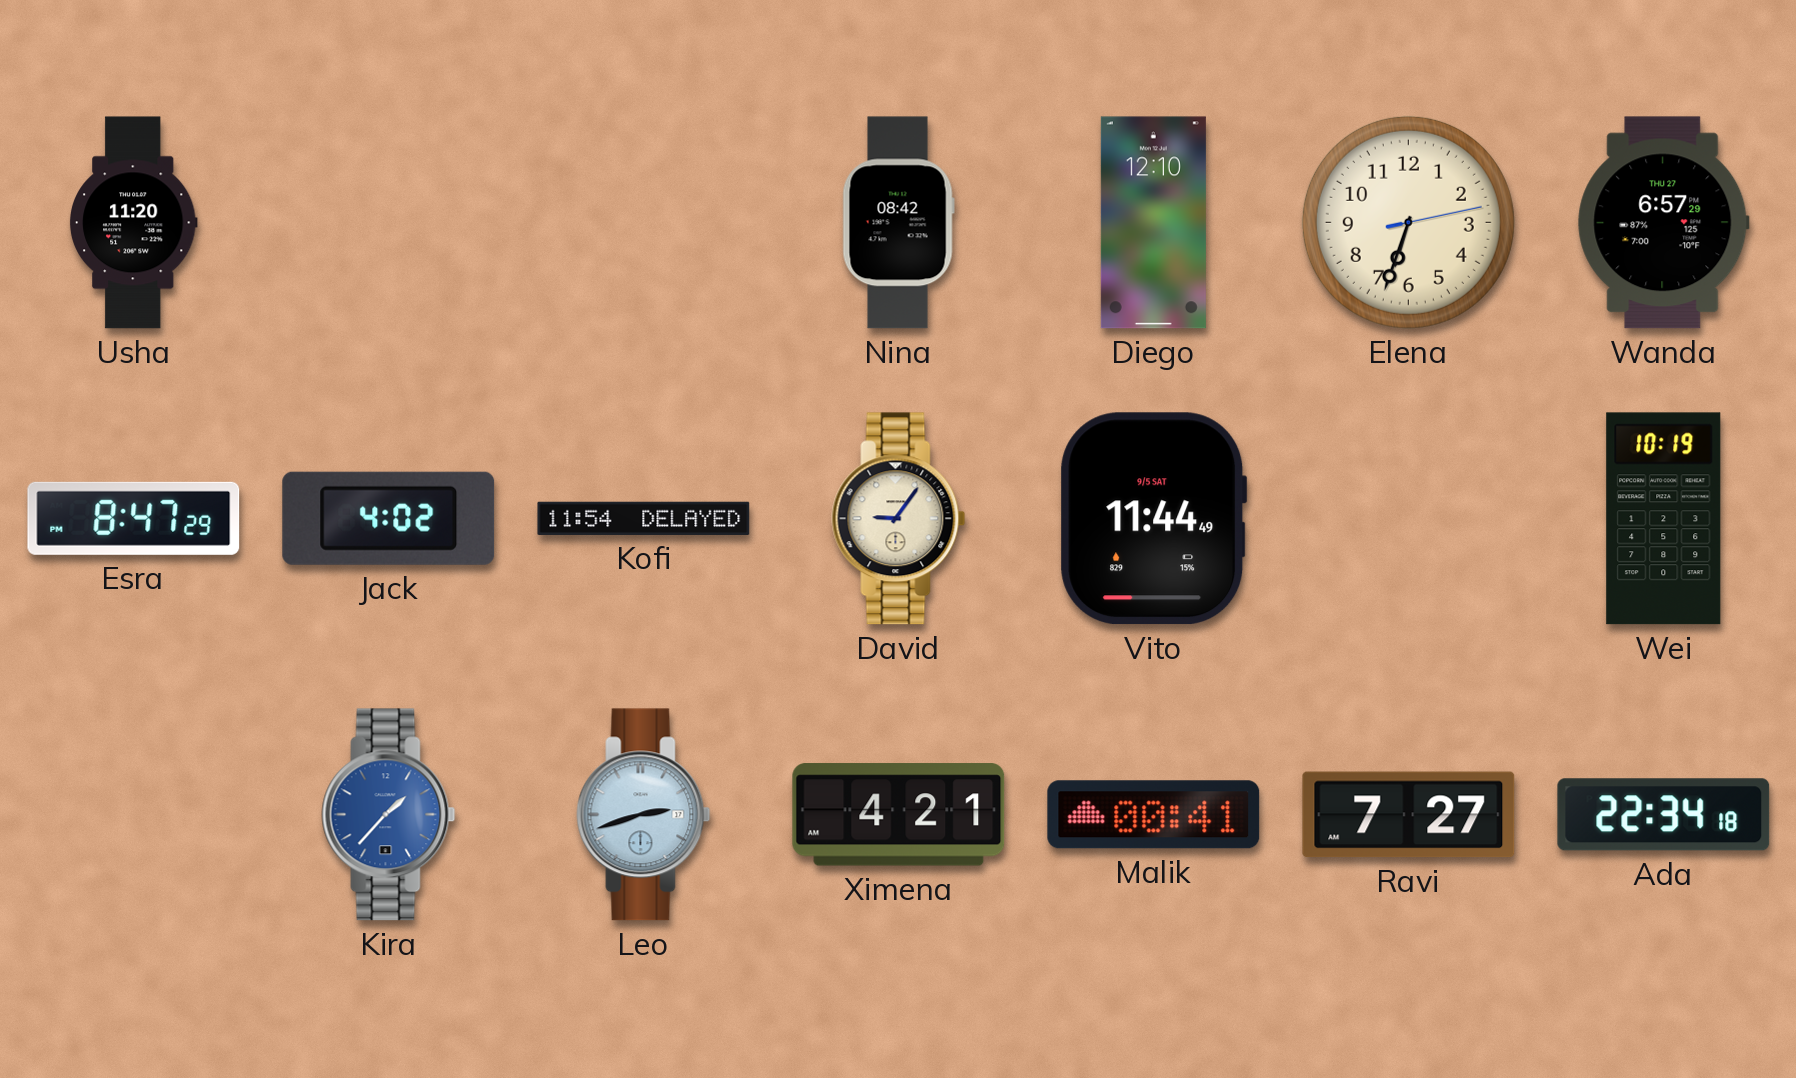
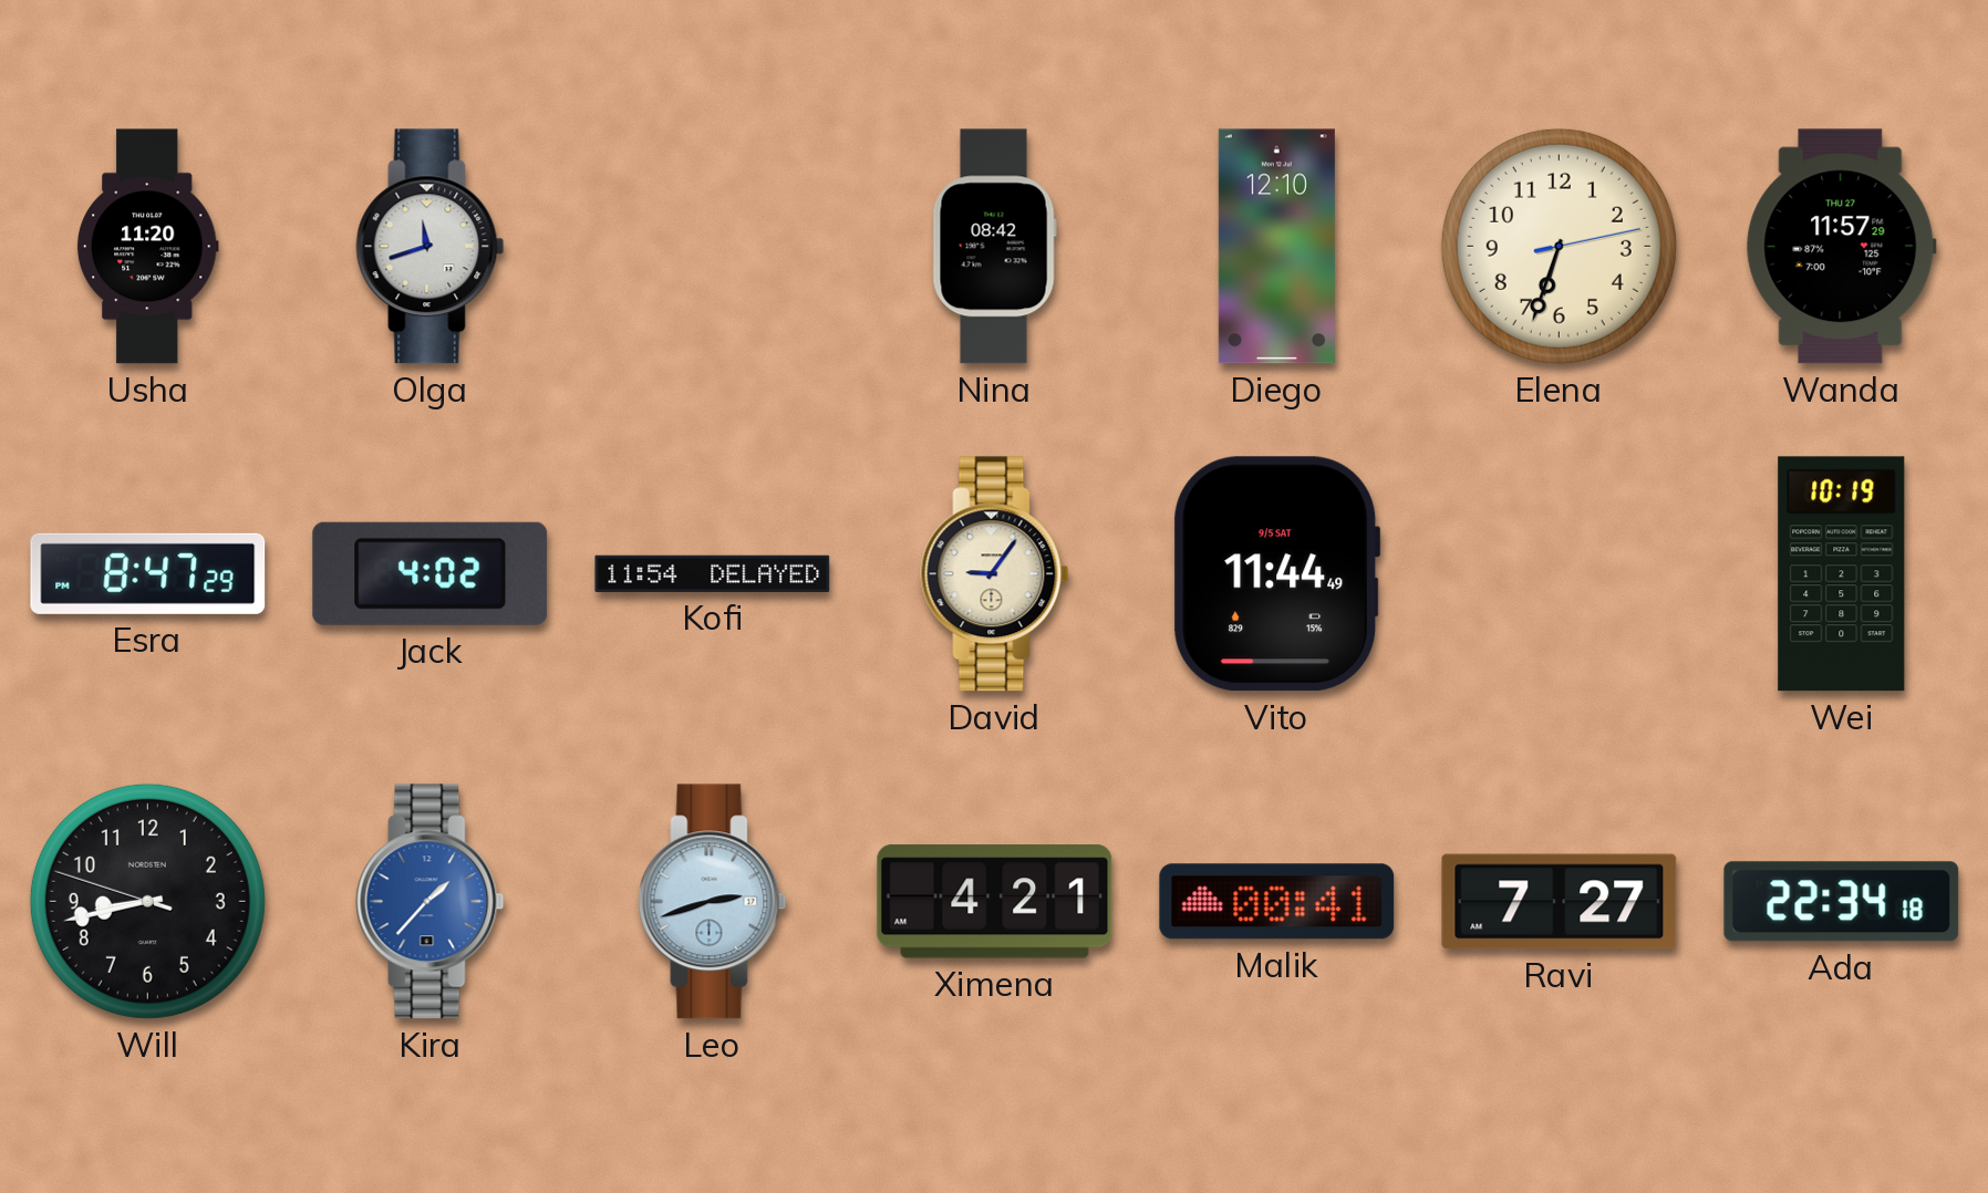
Olga: none -> 11:42
Wanda: 6:57 -> 11:57
Will: none -> 8:42
